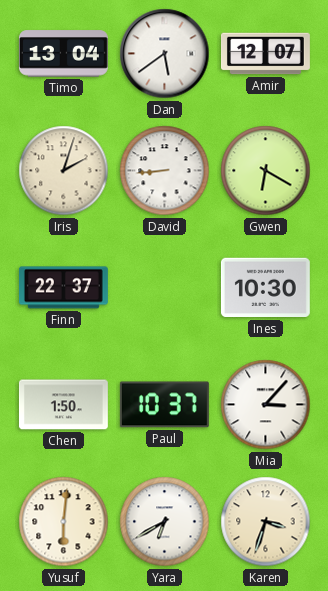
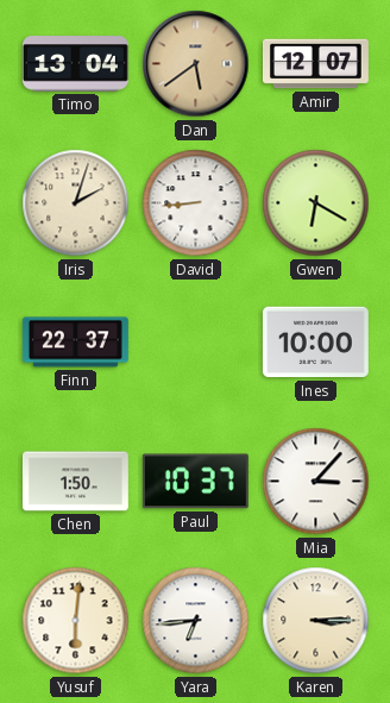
Dan dial: white -> champagne
Ines: 10:30 -> 10:00
Yara: 6:40 -> 6:44
Karen: 3:33 -> 3:15
